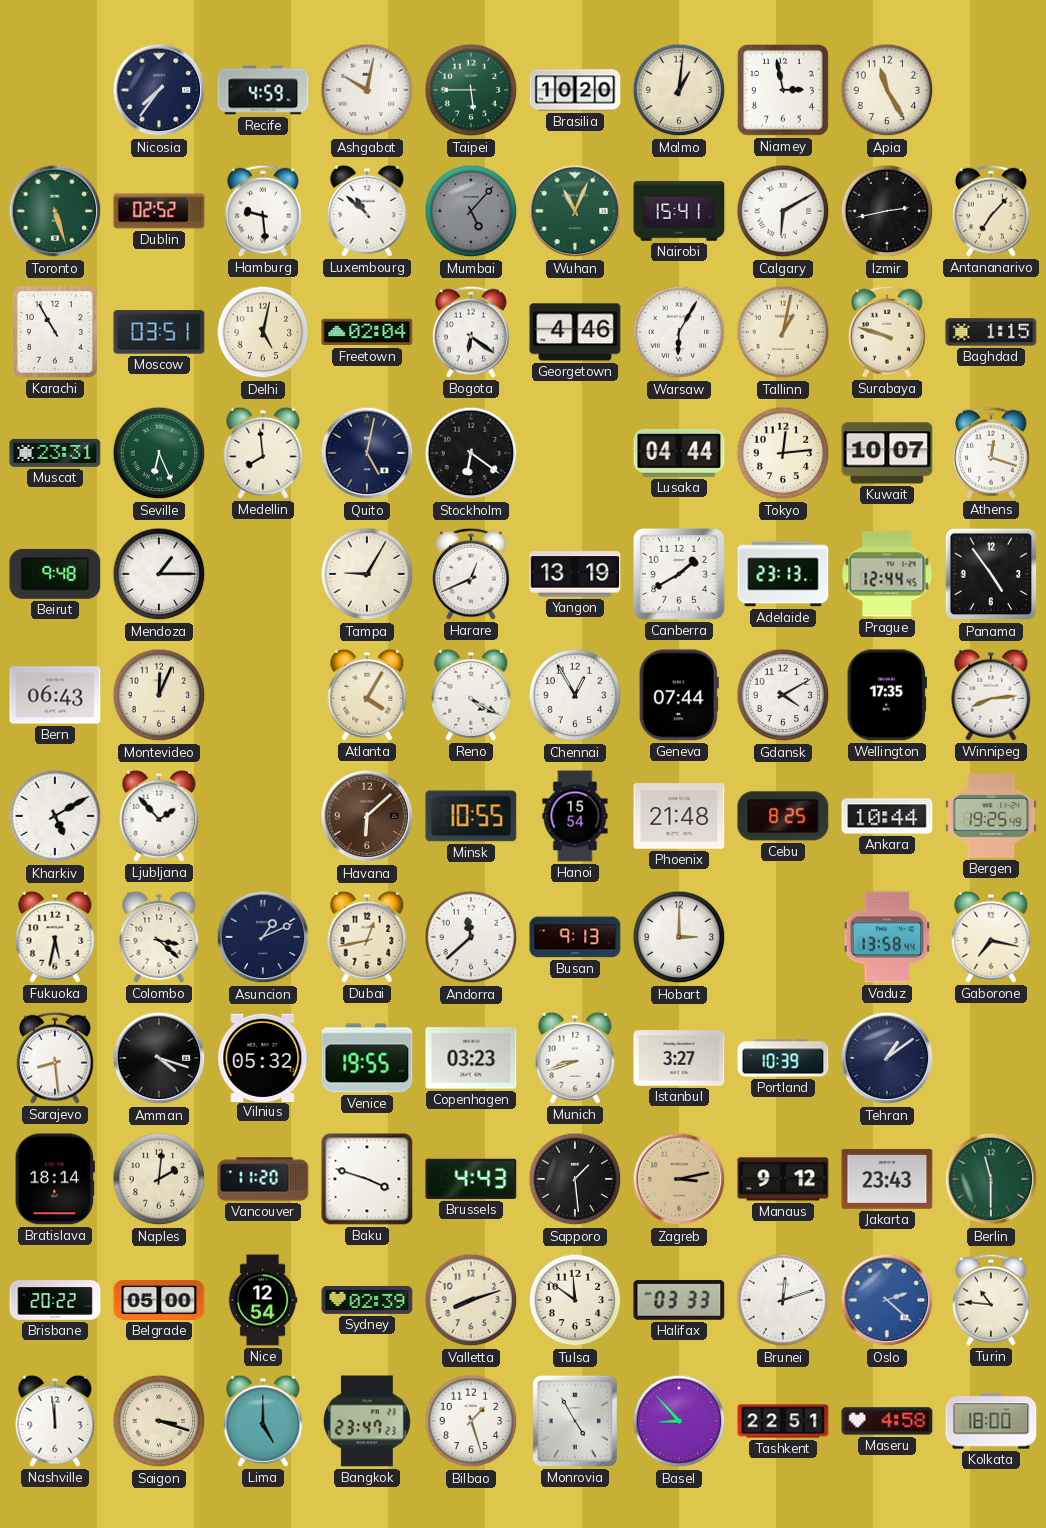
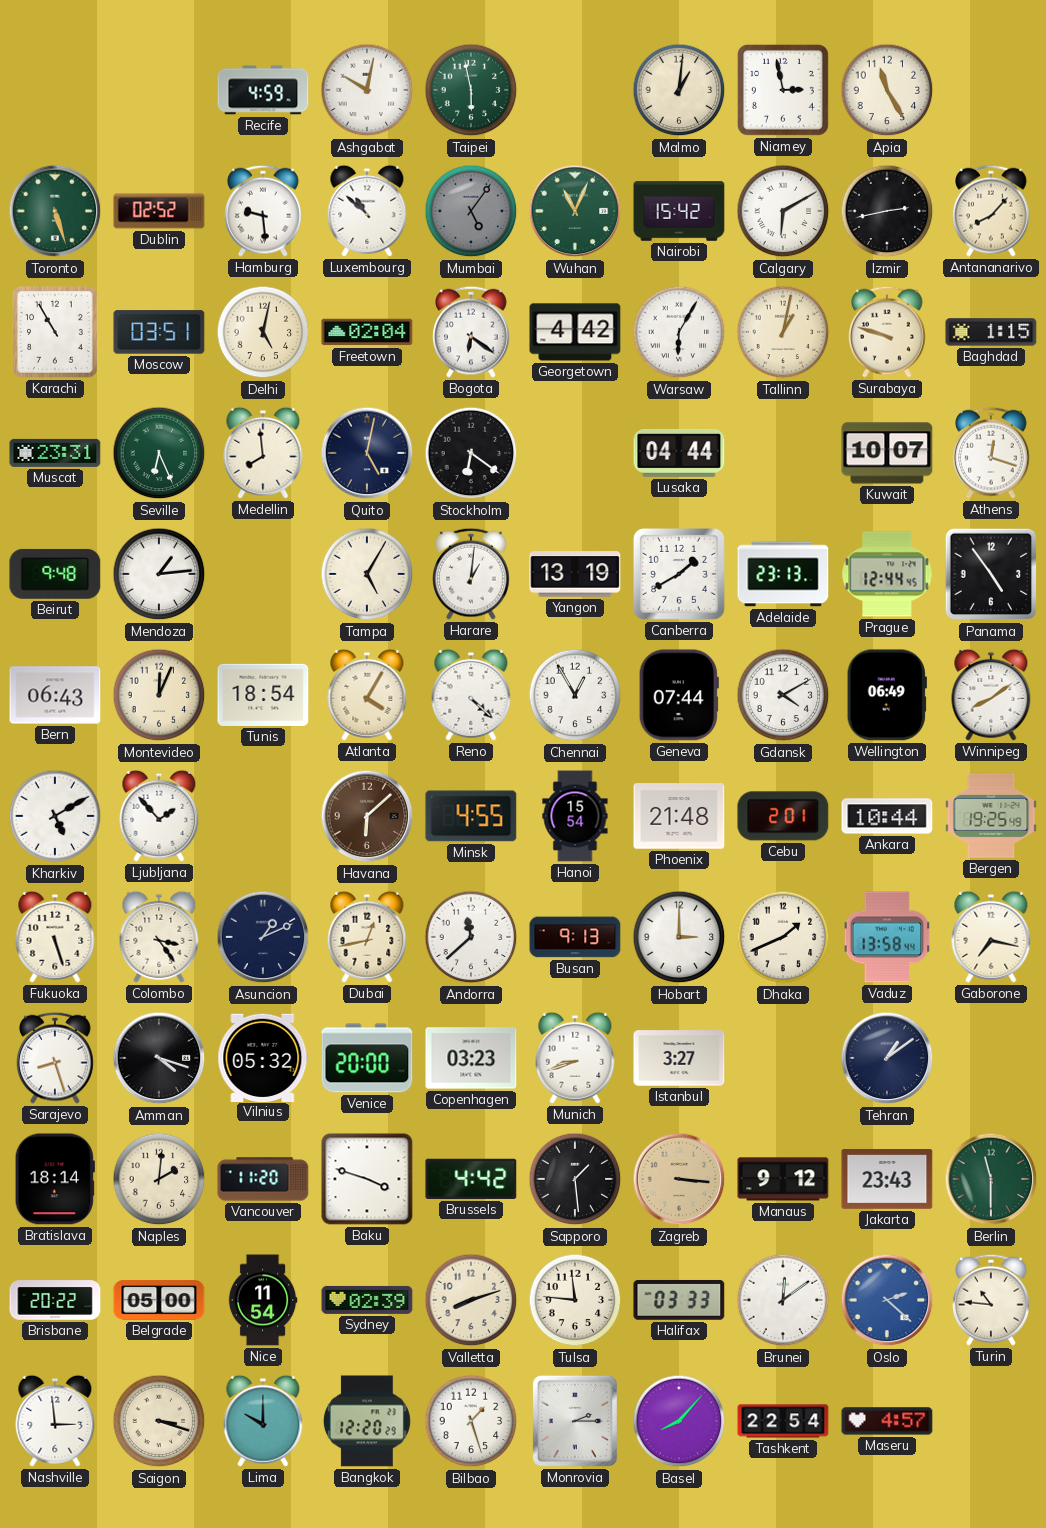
Nicosia: 7:36 -> none
Taipei: 5:45 -> 5:58
Brasilia: 10:20 -> none
Mumbai: 5:07 -> 5:06
Nairobi: 15:41 -> 15:42
Antananarivo: 7:07 -> 8:07
Georgetown: 4:46 -> 4:42
Tokyo: 12:14 -> none
Mendoza: 1:15 -> 1:14
Tampa: 9:05 -> 5:05
Harare: 12:41 -> 1:01
Tunis: none -> 18:54
Reno: 4:20 -> 4:22
Wellington: 17:35 -> 06:49
Winnipeg: 8:14 -> 8:09
Minsk: 10:55 -> 4:55
Cebu: 8:25 -> 2:01
Fukuoka: 5:32 -> 5:27
Colombo: 3:22 -> 3:24
Dhaka: none -> 1:41
Sarajevo: 8:29 -> 8:27
Venice: 19:55 -> 20:00
Portland: 10:39 -> none
Brussels: 4:43 -> 4:42
Zagreb: 3:13 -> 3:16
Nice: 12:54 -> 11:54
Tulsa: 11:51 -> 11:46
Brunei: 12:12 -> 12:09
Nashville: 11:59 -> 2:59
Lima: 5:00 -> 10:00
Bangkok: 23:47 -> 12:20
Monrovia: 4:55 -> 2:15
Basel: 8:53 -> 8:07
Tashkent: 22:51 -> 22:54
Maseru: 4:58 -> 4:57
Kolkata: 18:00 -> none
